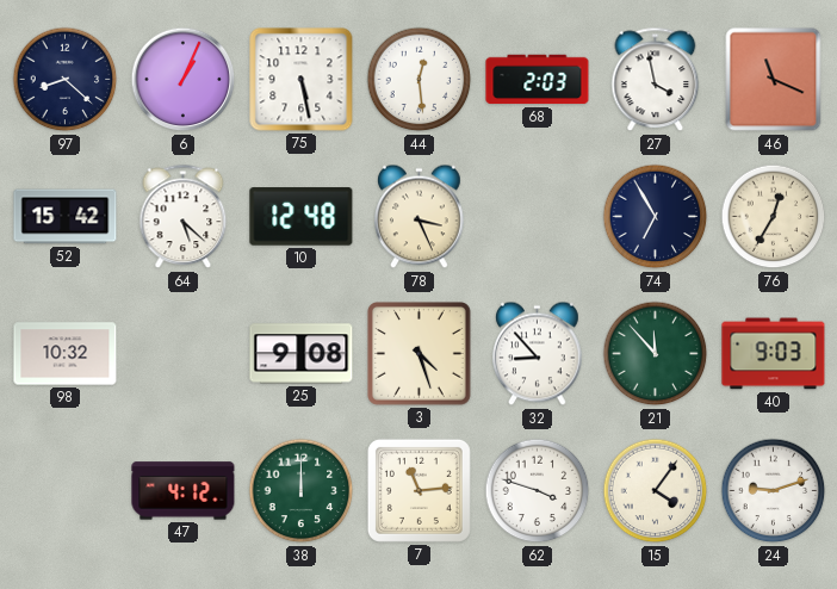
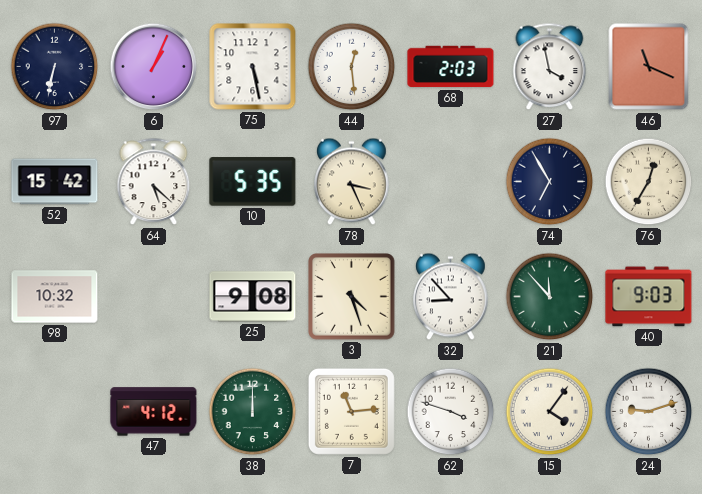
97: 8:22 -> 6:32
10: 12:48 -> 5:35
